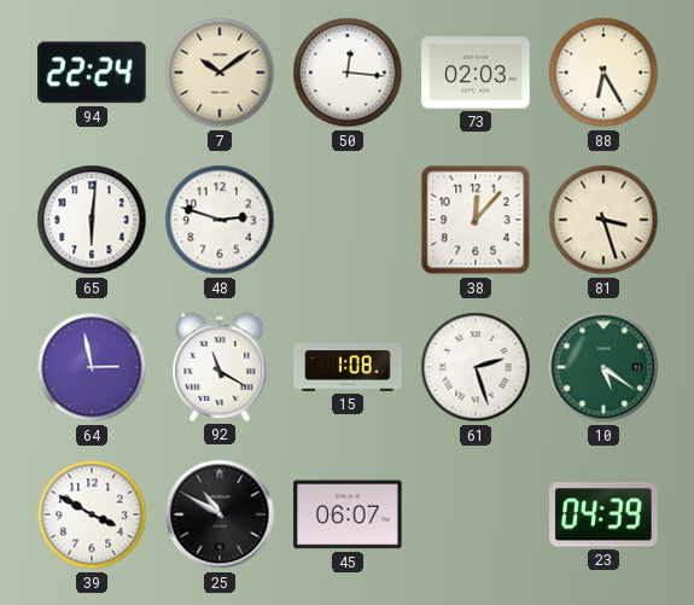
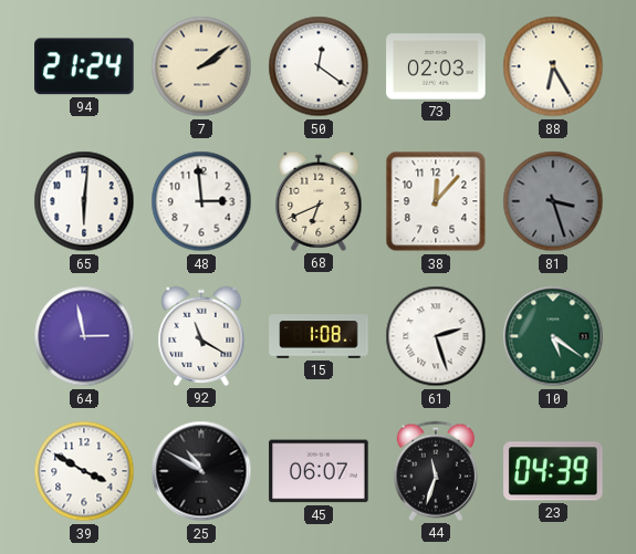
94: 22:24 -> 21:24
7: 10:09 -> 2:09
50: 12:16 -> 12:21
48: 2:48 -> 2:59
68: none -> 6:41
81 dial: cream -> grey
44: none -> 11:33
